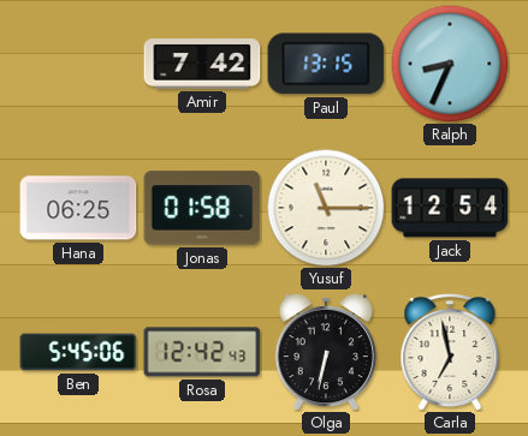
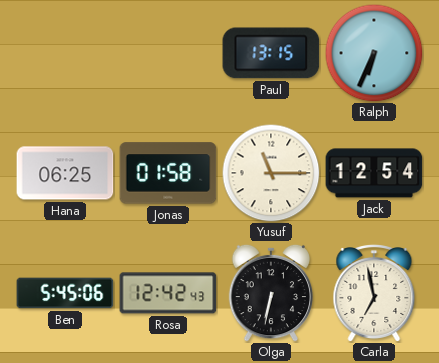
Amir: 7:42 -> none
Ralph: 8:34 -> 6:34
